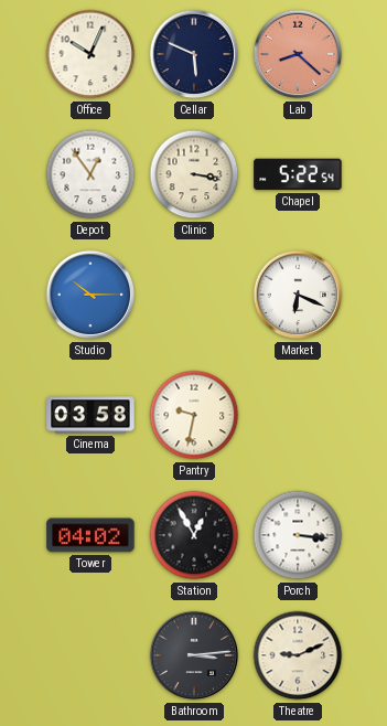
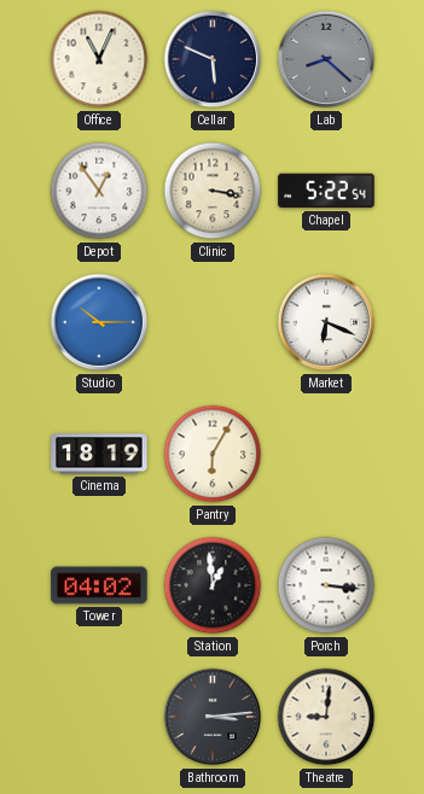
Office: 10:04 -> 11:04
Lab dial: salmon -> grey
Cinema: 03:58 -> 18:19
Pantry: 9:32 -> 6:05
Station: 12:55 -> 12:59
Theatre: 9:11 -> 9:01
